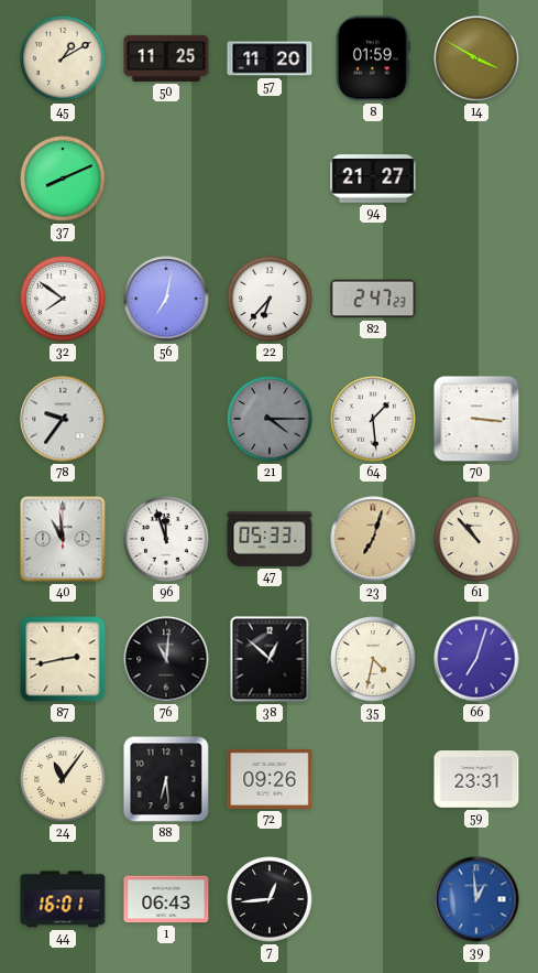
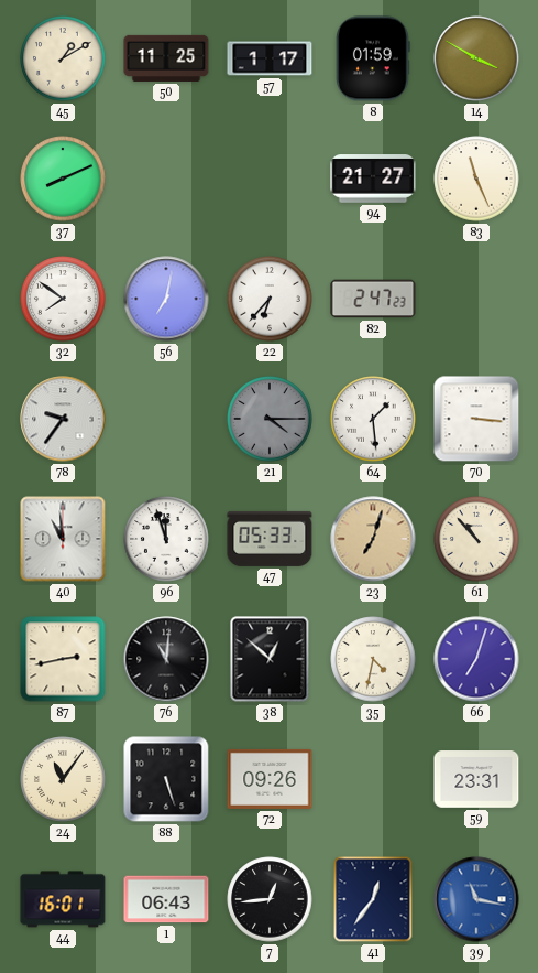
57: 11:20 -> 1:17
83: none -> 11:26
88: 6:29 -> 5:27
41: none -> 12:36
39: 12:59 -> 11:17
